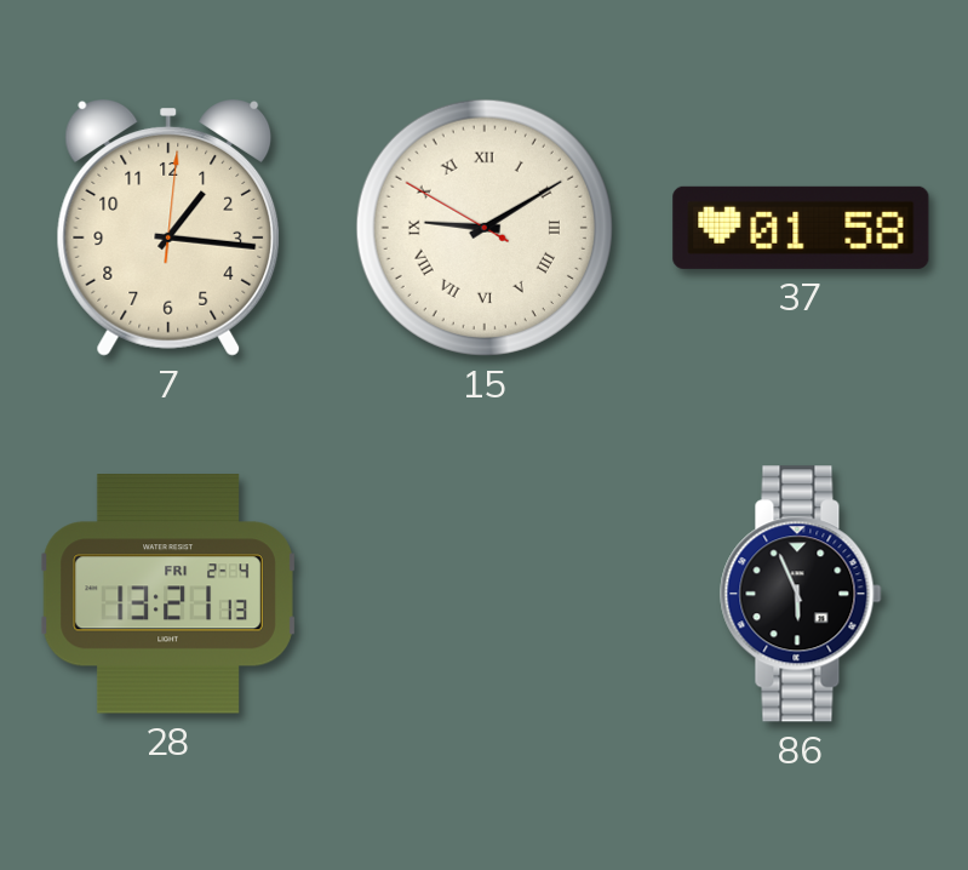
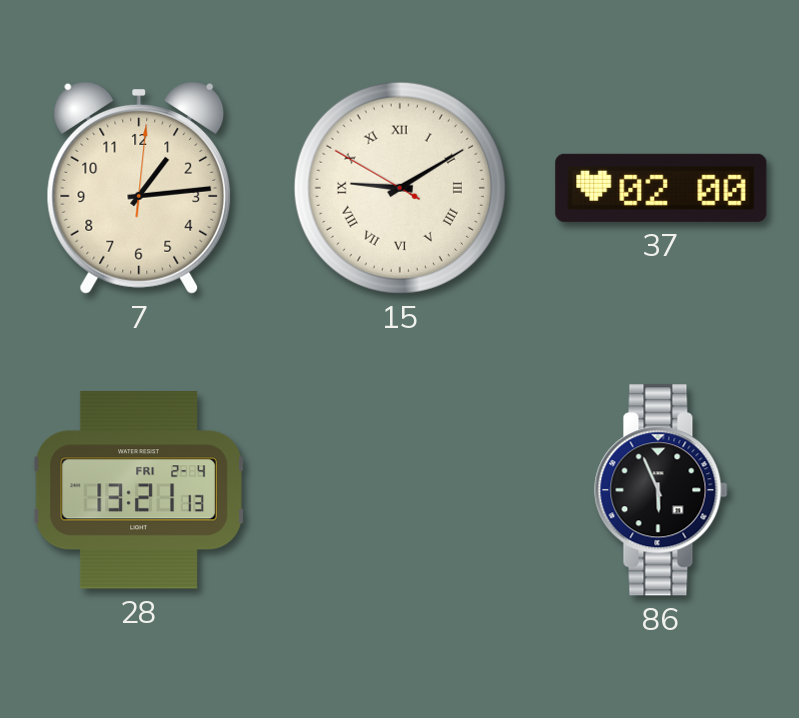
7: 1:16 -> 1:14
37: 01:58 -> 02:00
